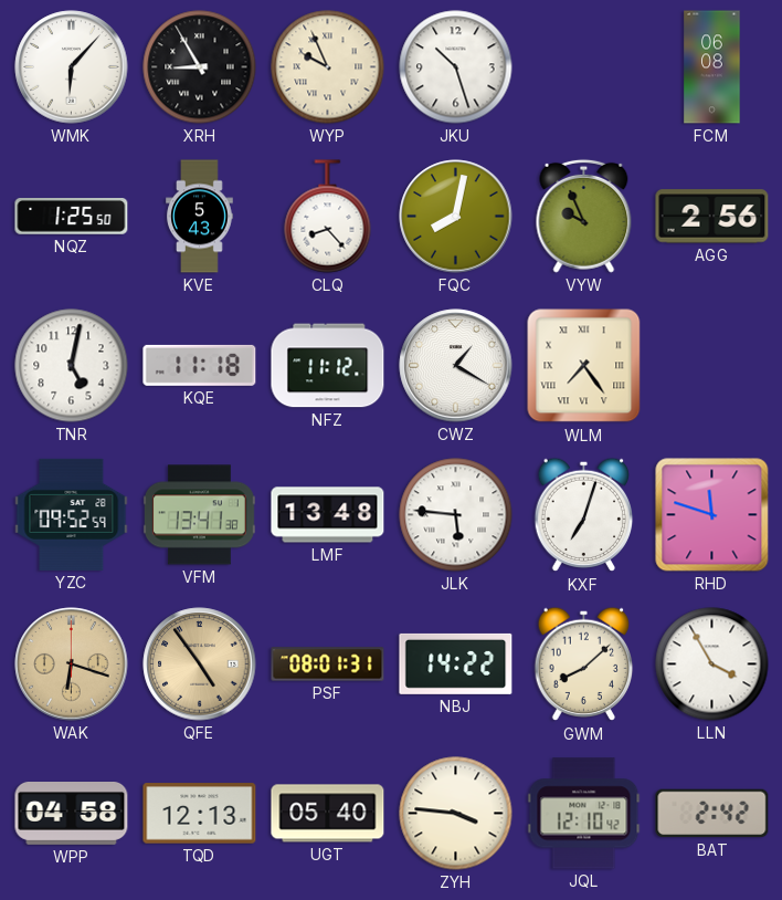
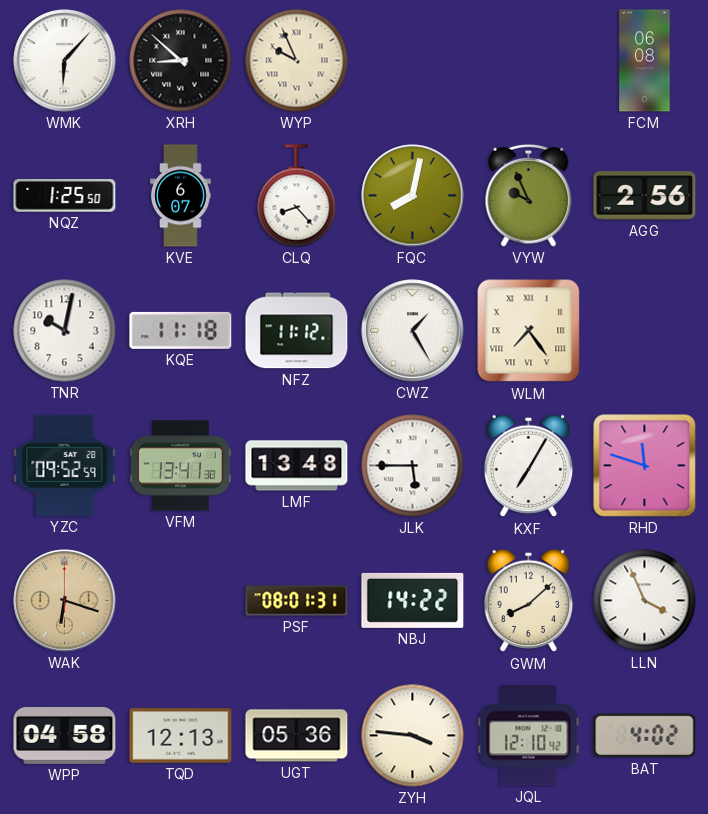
XRH: 8:55 -> 8:52
JKU: 10:27 -> none
KVE: 5:43 -> 6:07
TNR: 5:02 -> 10:02
CWZ: 1:20 -> 1:25
JLK: 5:46 -> 5:45
KXF: 7:03 -> 7:05
QFE: 4:54 -> none
LLN: 3:55 -> 3:56
UGT: 05:40 -> 05:36
BAT: 2:42 -> 4:02
